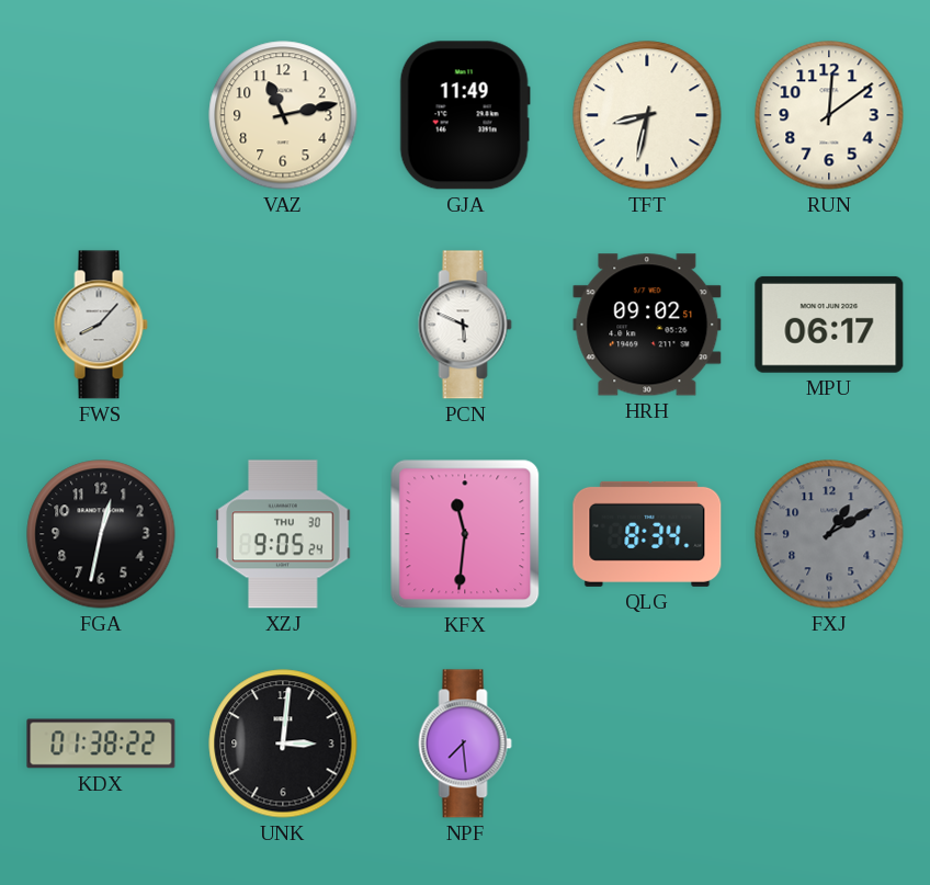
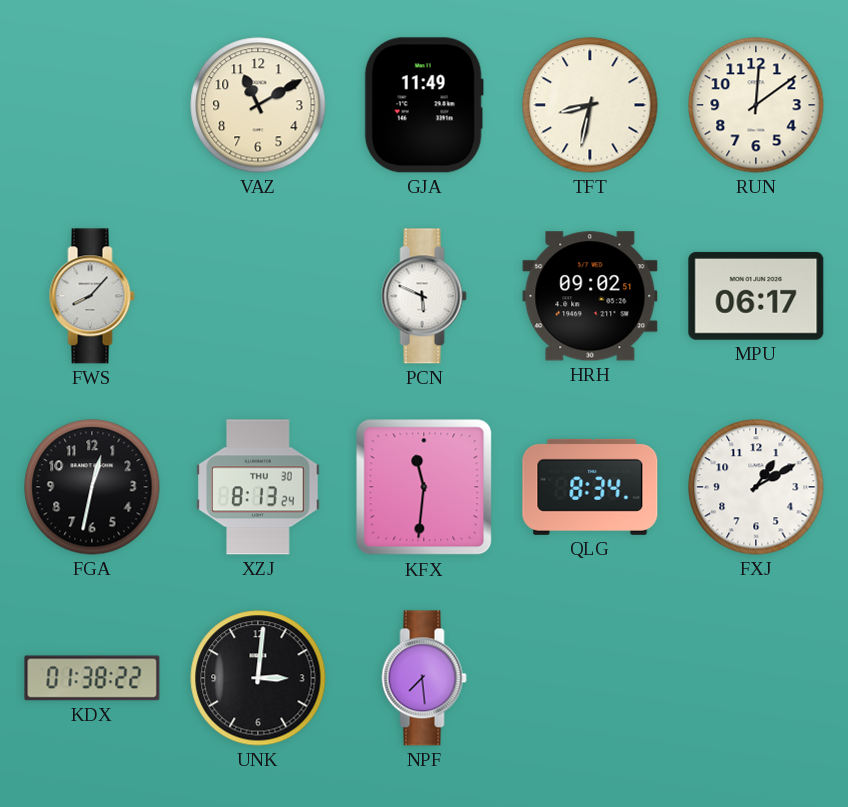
VAZ: 11:13 -> 11:10
XZJ: 9:05 -> 8:13
FXJ dial: grey -> white
